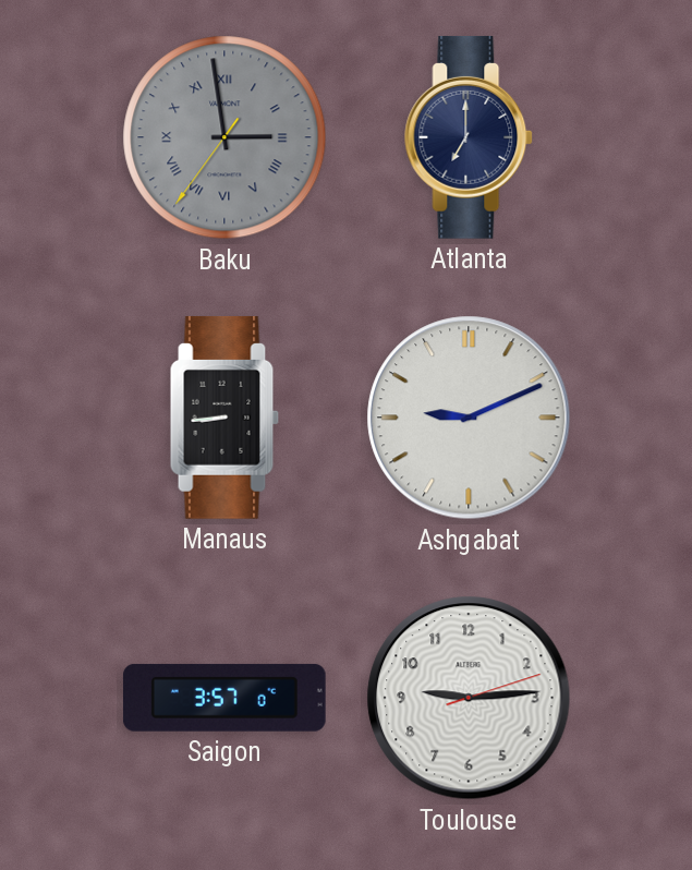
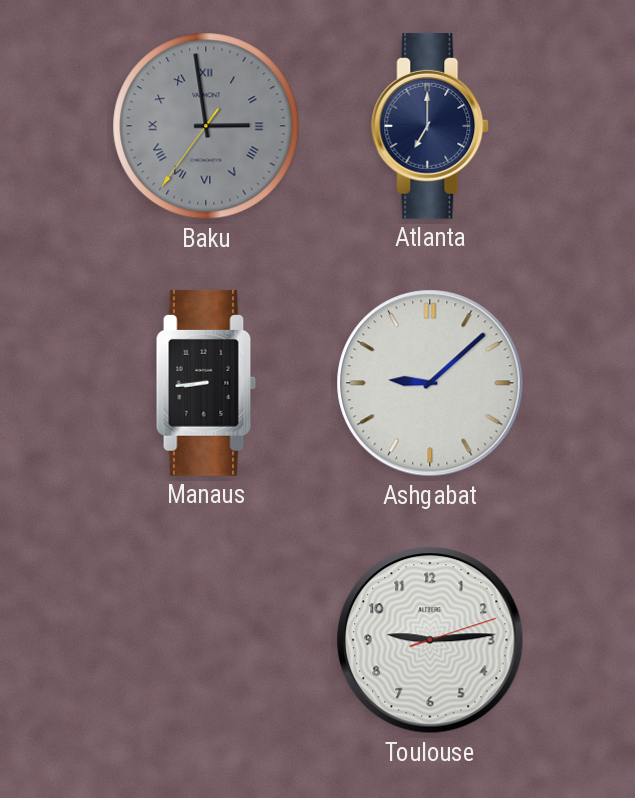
Ashgabat: 9:11 -> 9:08
Saigon: 3:57 -> none
